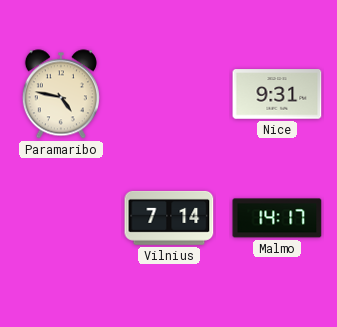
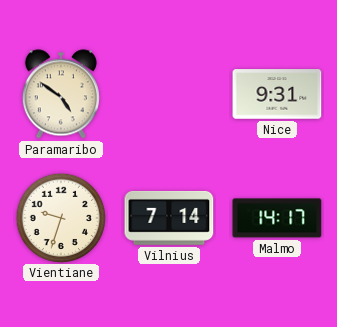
Paramaribo: 4:47 -> 4:51
Vientiane: none -> 9:33
